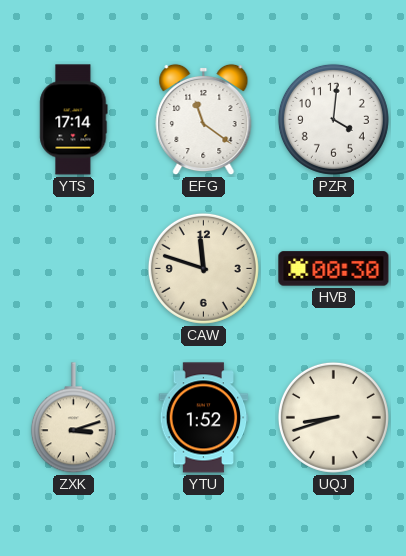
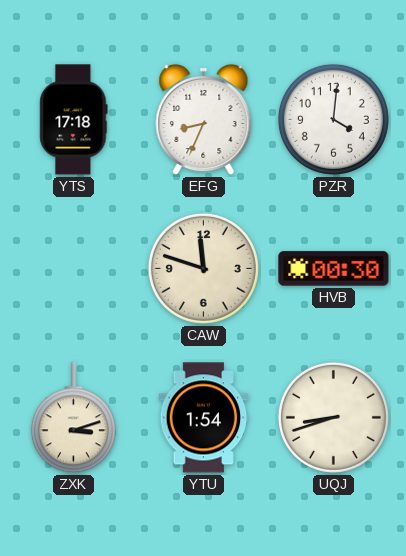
YTS: 17:14 -> 17:18
EFG: 11:21 -> 8:34
YTU: 1:52 -> 1:54
